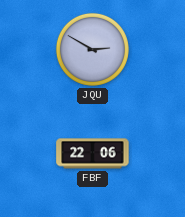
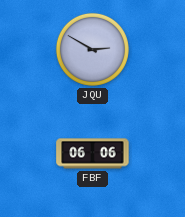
FBF: 22:06 -> 06:06
